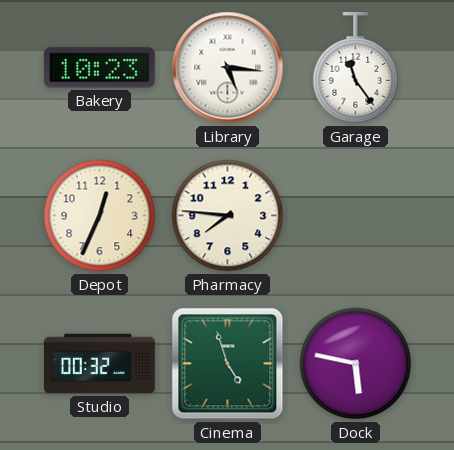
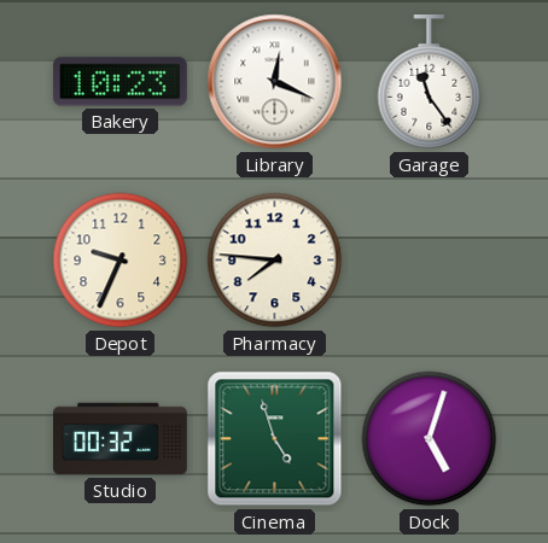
Library: 5:16 -> 12:19
Depot: 12:34 -> 9:34
Dock: 5:47 -> 5:03
